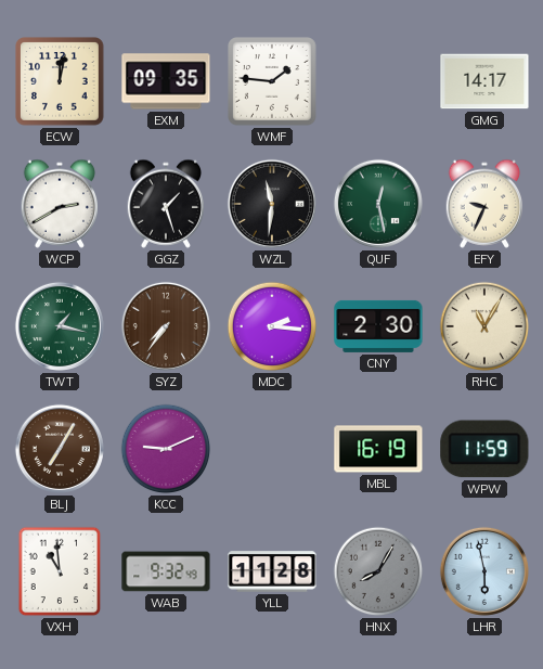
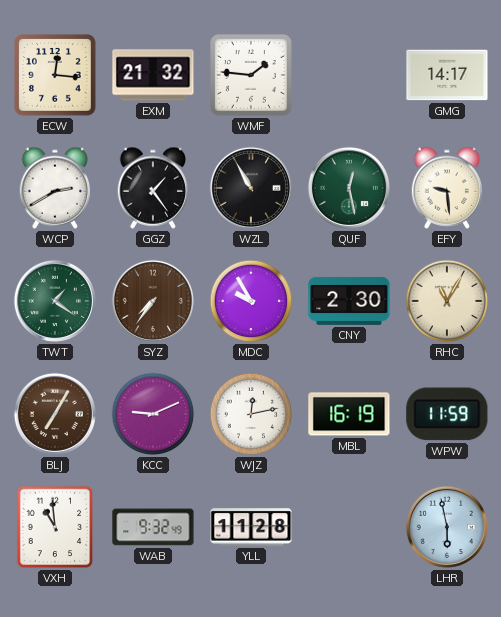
ECW: 12:02 -> 12:16
EXM: 09:35 -> 21:32
GGZ: 1:27 -> 1:24
WZL: 11:31 -> 10:55
EFY: 9:34 -> 9:29
TWT: 1:17 -> 1:21
MDC: 2:16 -> 9:55
WJZ: none -> 12:13
HNX: 8:05 -> none
